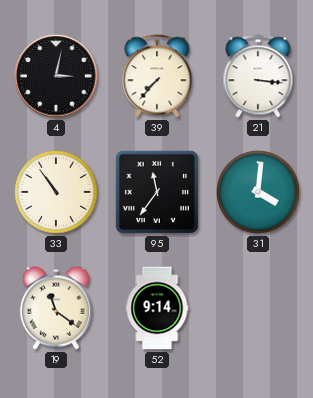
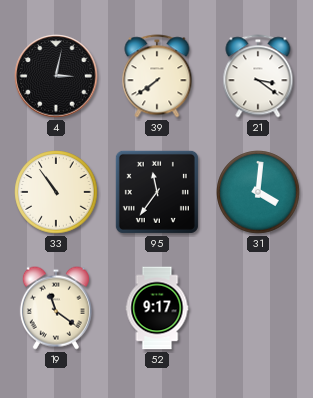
39: 7:37 -> 7:39
21: 3:16 -> 3:21
52: 9:14 -> 9:17
